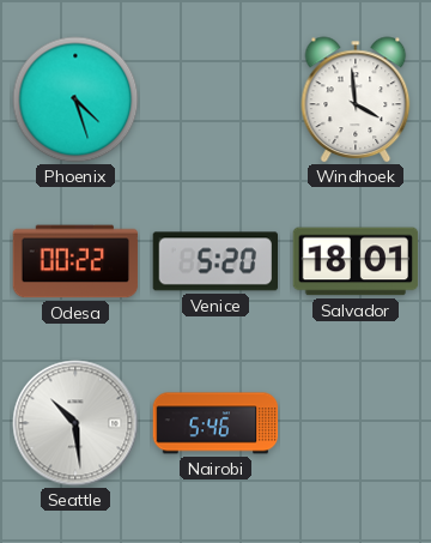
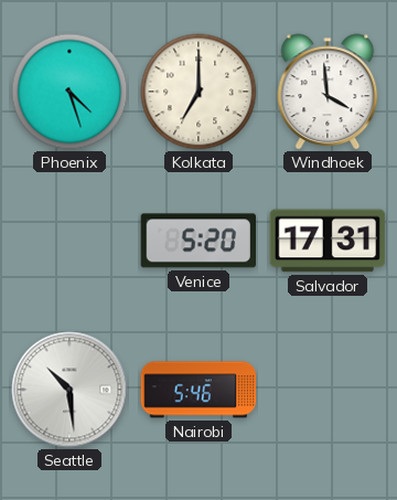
Kolkata: none -> 7:00
Odesa: 00:22 -> none
Salvador: 18:01 -> 17:31
